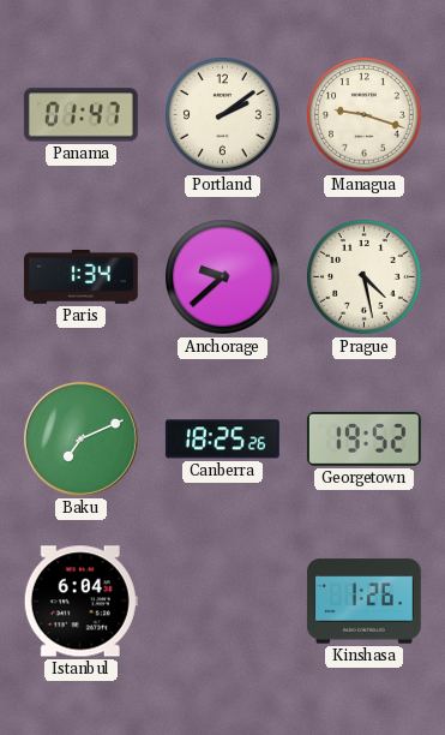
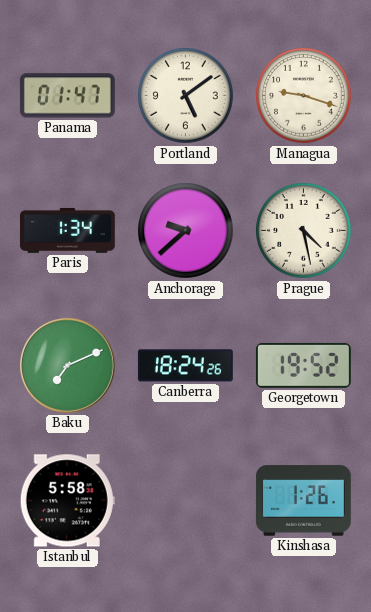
Portland: 2:09 -> 5:09
Canberra: 18:25 -> 18:24
Istanbul: 6:04 -> 5:58
